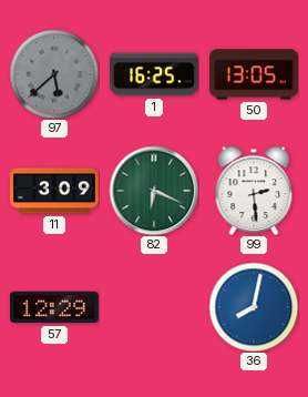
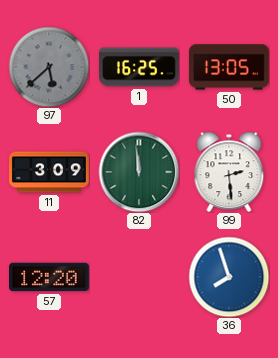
82: 6:19 -> 11:59
57: 12:29 -> 12:20
36: 8:02 -> 7:57
